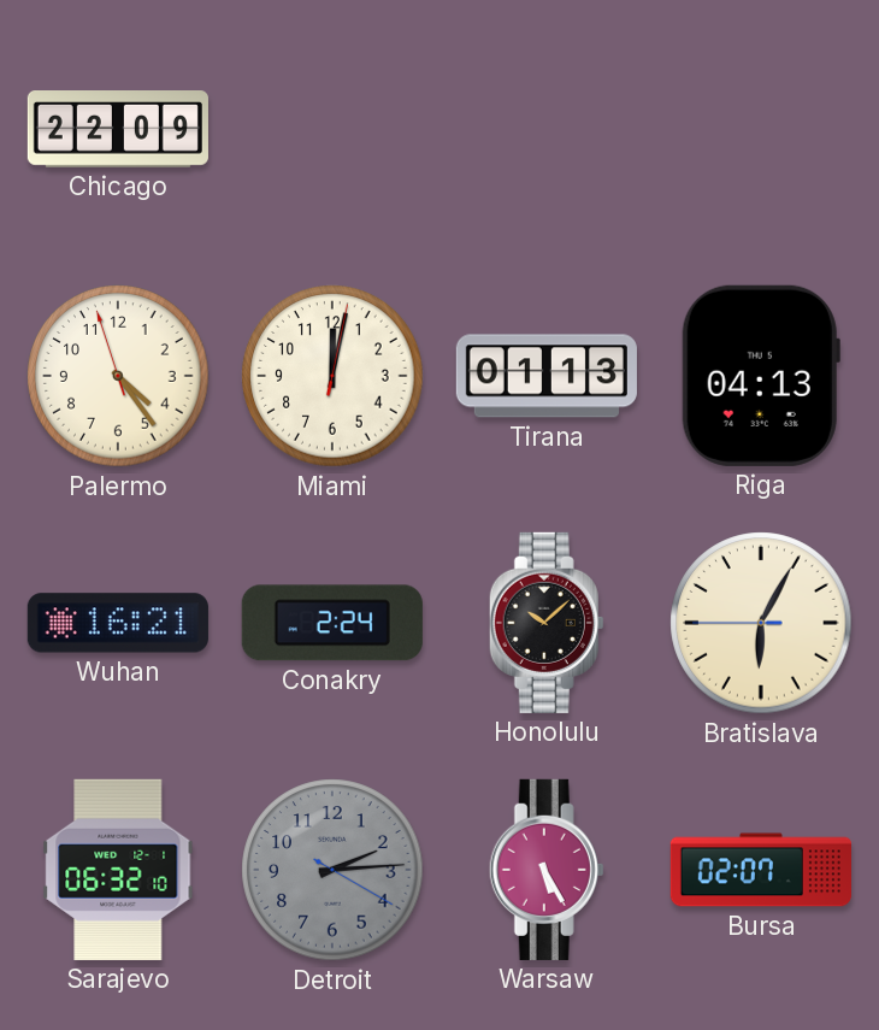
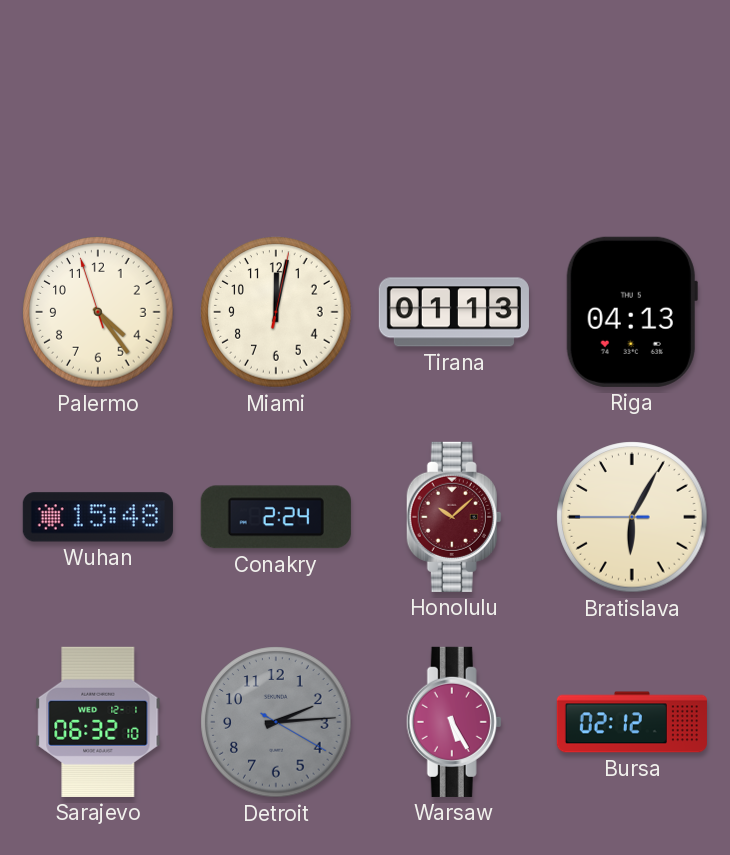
Chicago: 22:09 -> none
Wuhan: 16:21 -> 15:48
Honolulu dial: black -> burgundy
Bursa: 02:07 -> 02:12
